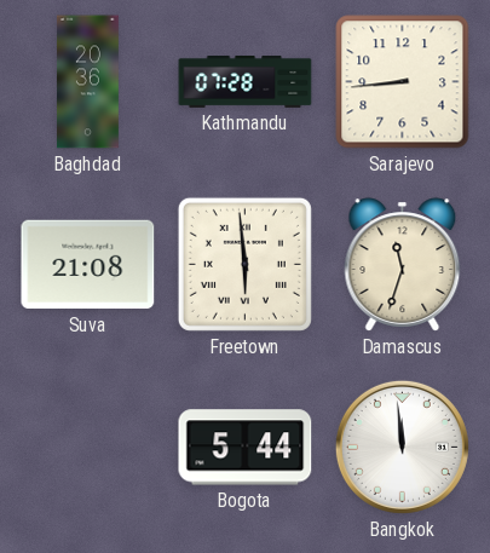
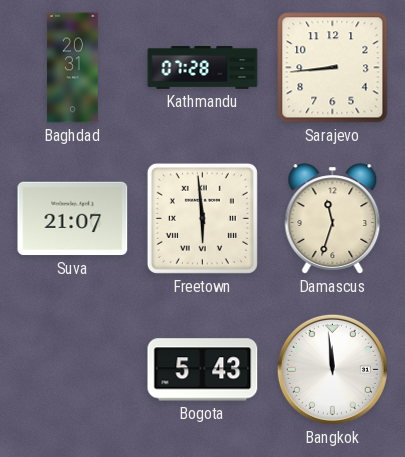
Baghdad: 20:36 -> 20:31
Suva: 21:08 -> 21:07
Bogota: 5:44 -> 5:43
